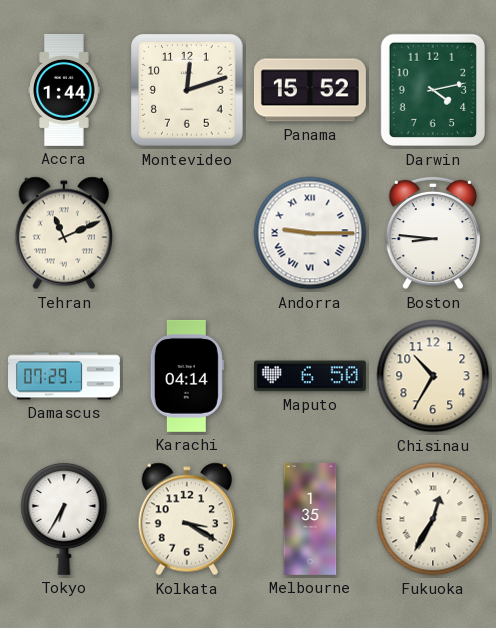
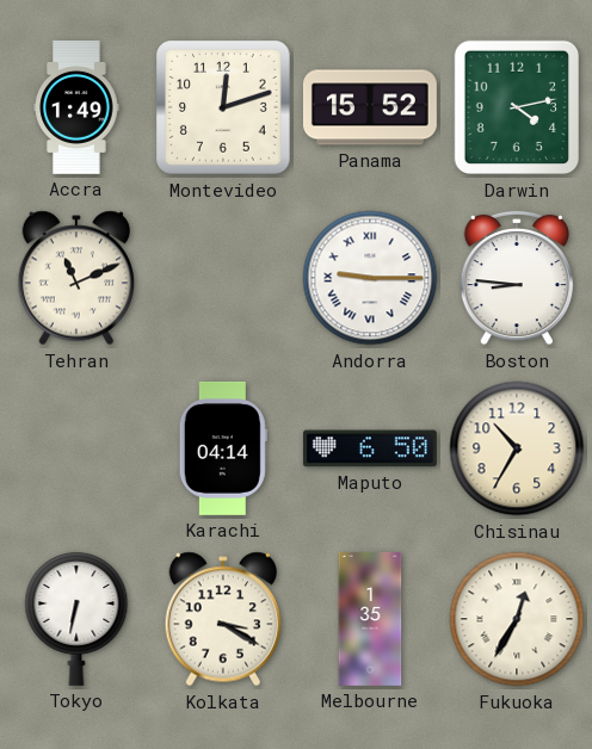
Accra: 1:44 -> 1:49
Damascus: 07:29 -> none
Tokyo: 6:35 -> 6:32
